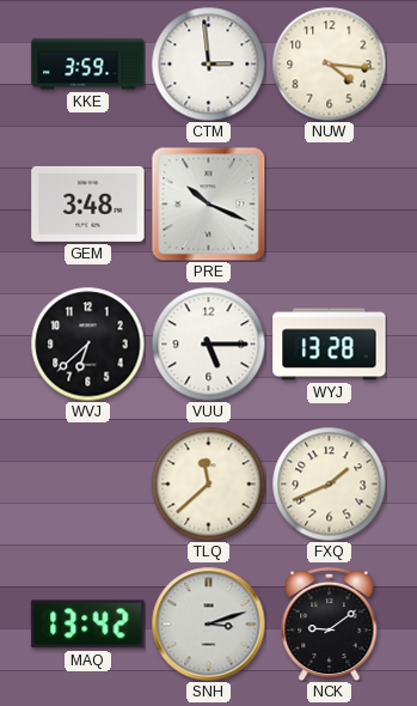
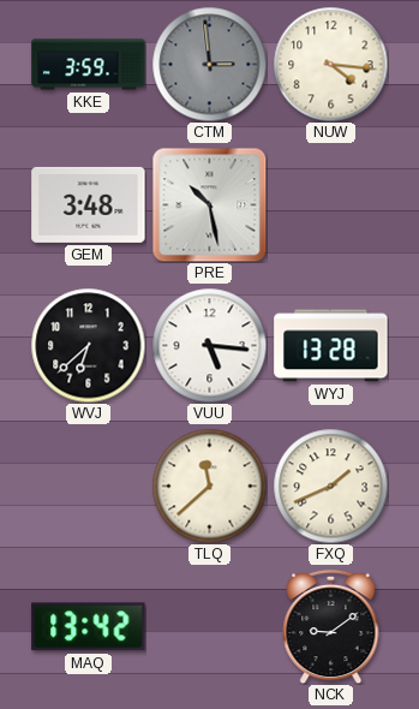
CTM dial: white -> grey
PRE: 10:19 -> 10:28
VUU: 5:15 -> 5:16
SNH: 3:12 -> none
